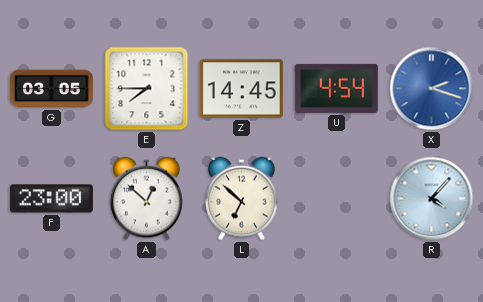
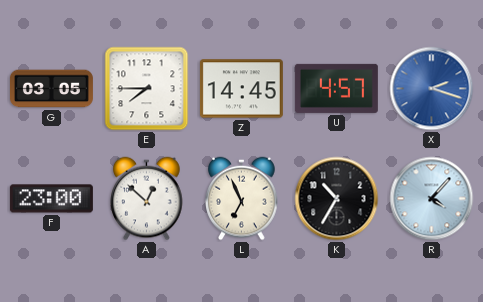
U: 4:54 -> 4:57
L: 6:52 -> 6:56
K: none -> 10:35
